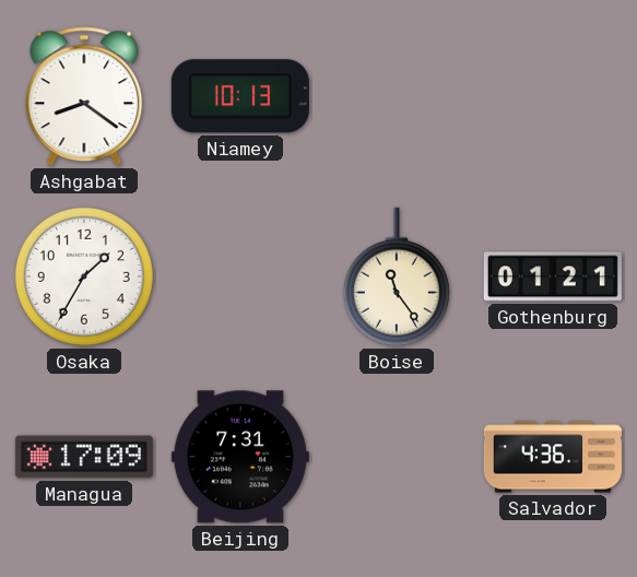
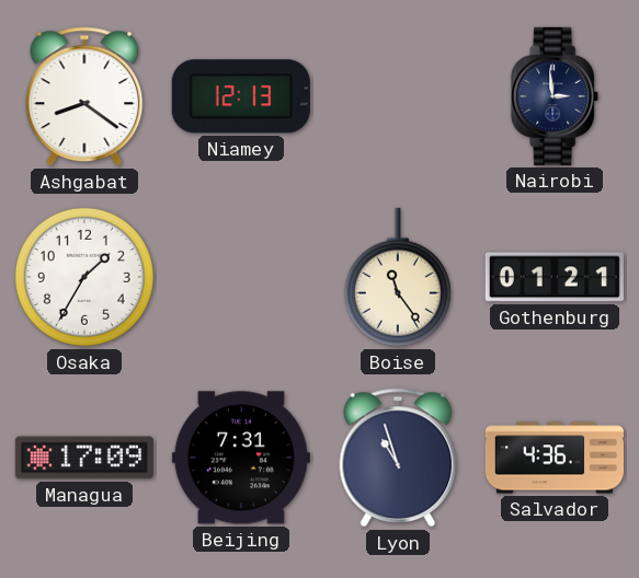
Niamey: 10:13 -> 12:13
Nairobi: none -> 2:59
Lyon: none -> 10:57
